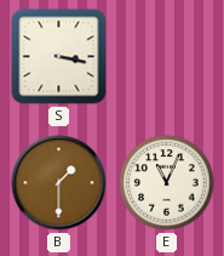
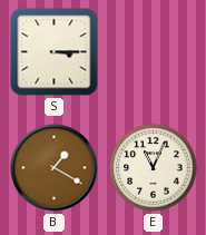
S: 3:17 -> 3:15
B: 1:30 -> 1:20
